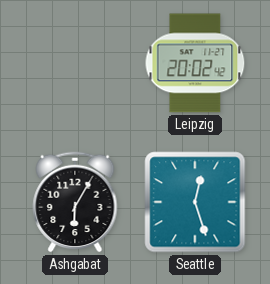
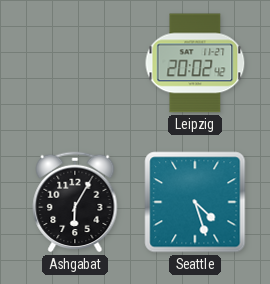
Seattle: 12:27 -> 4:27
